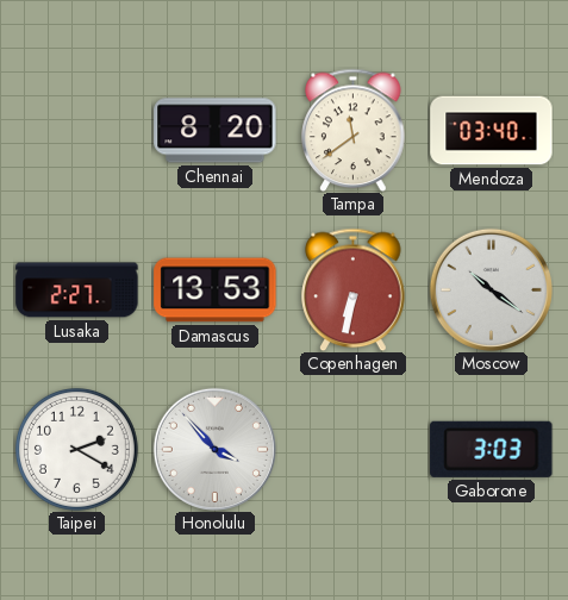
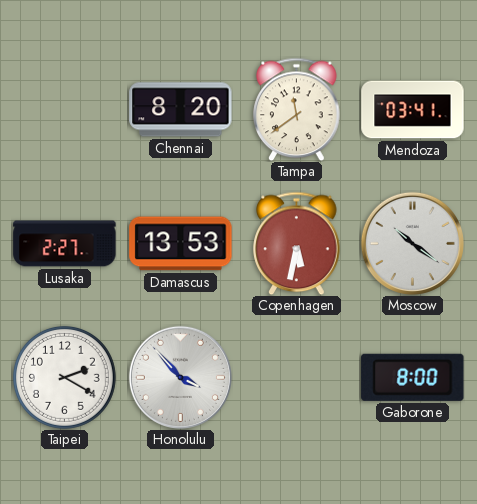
Mendoza: 03:40 -> 03:41
Copenhagen: 6:32 -> 5:32
Gaborone: 3:03 -> 8:00
